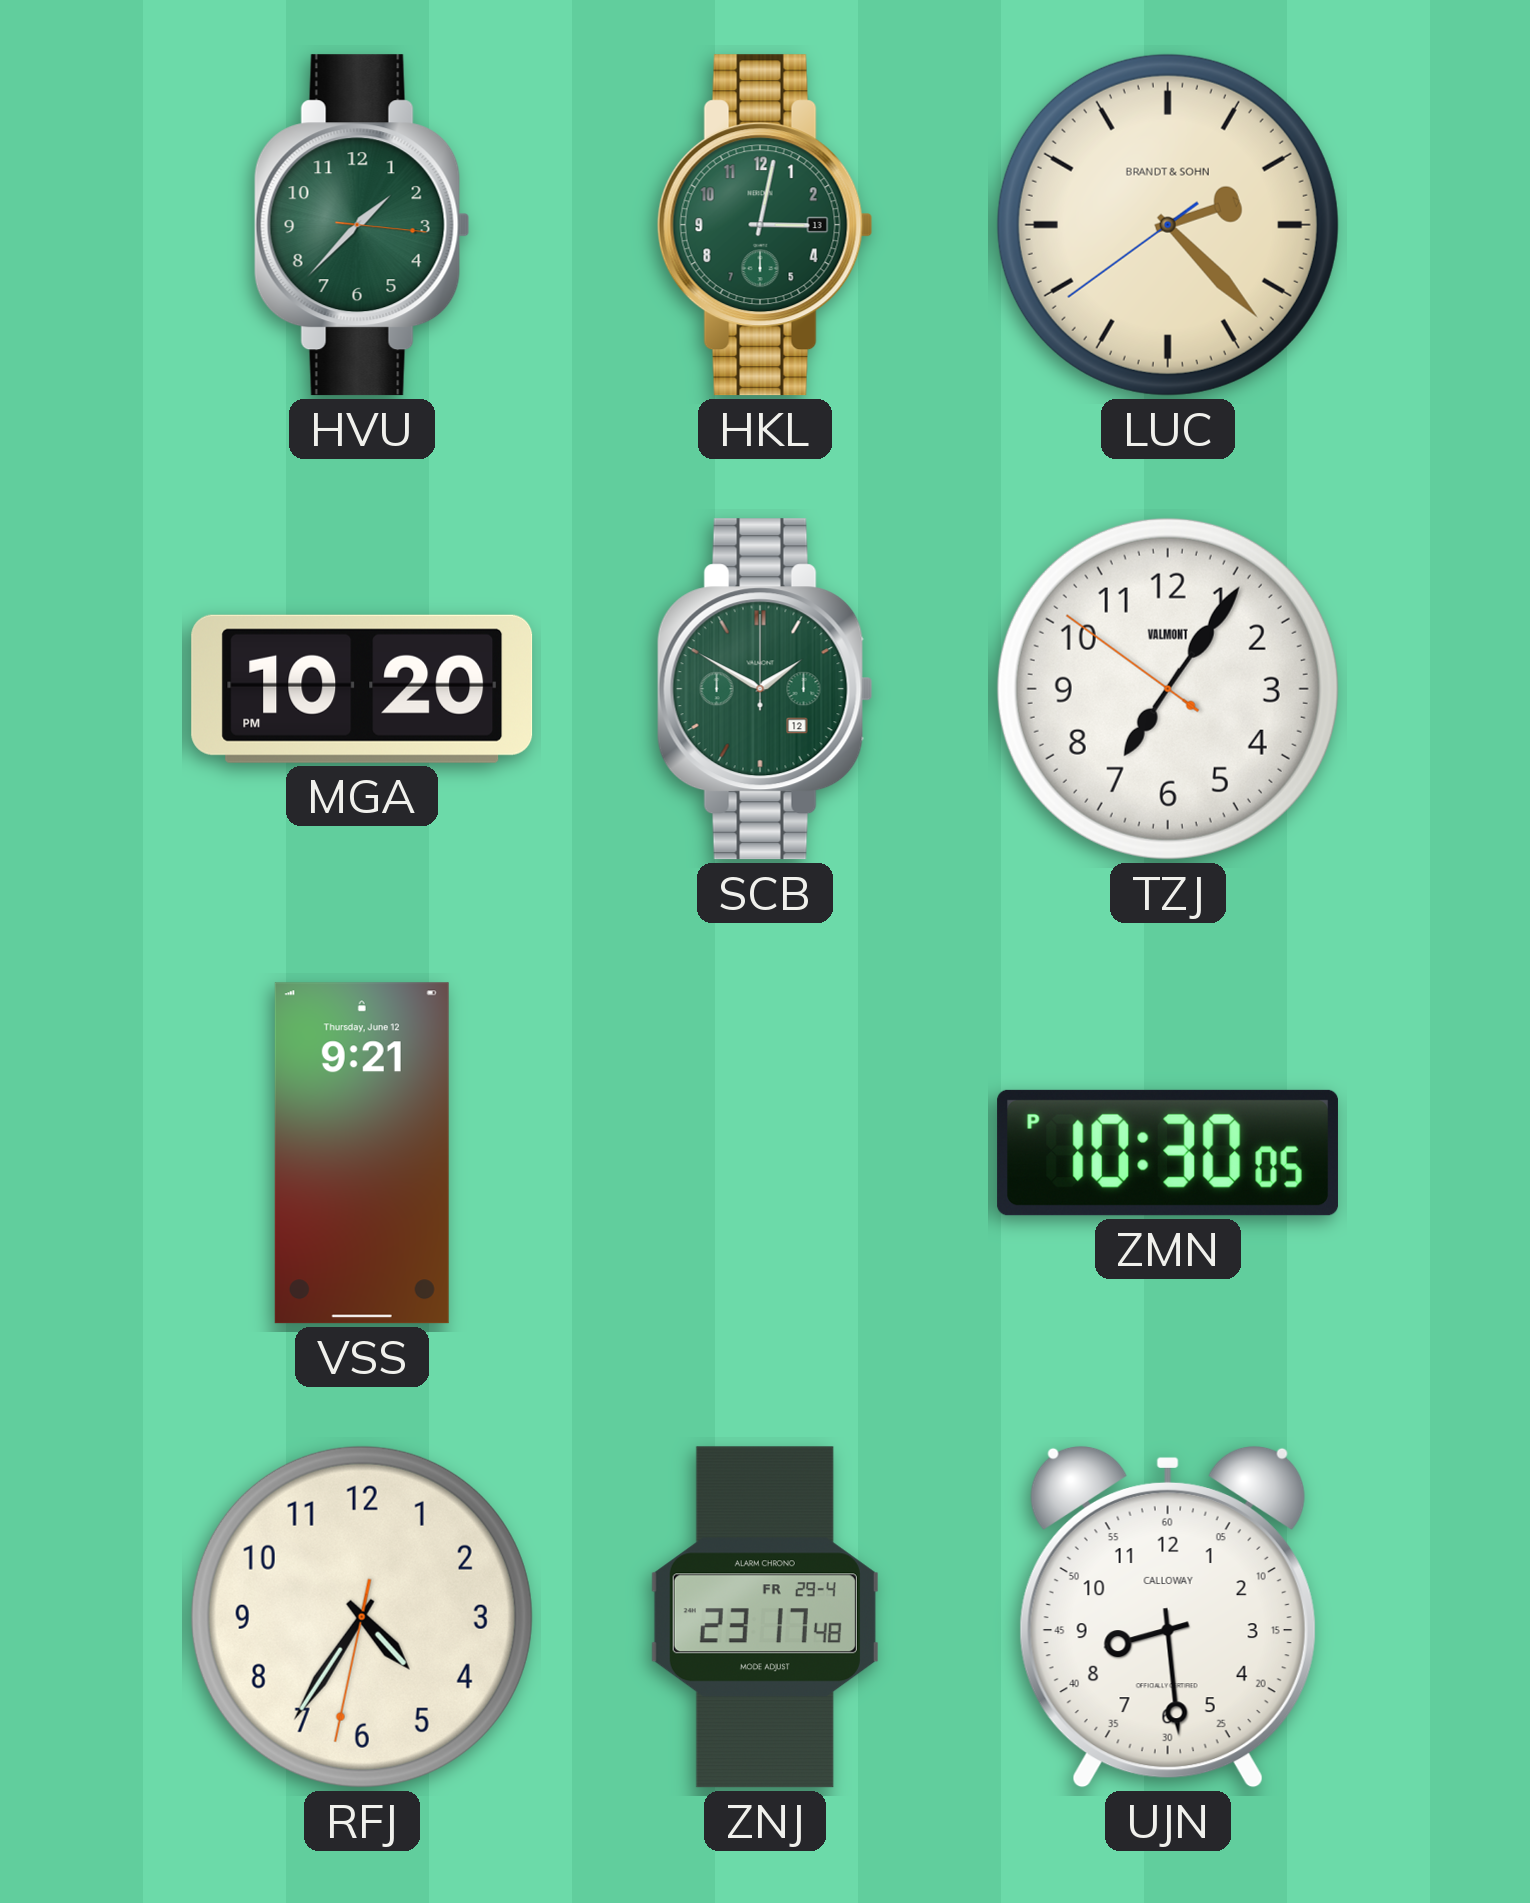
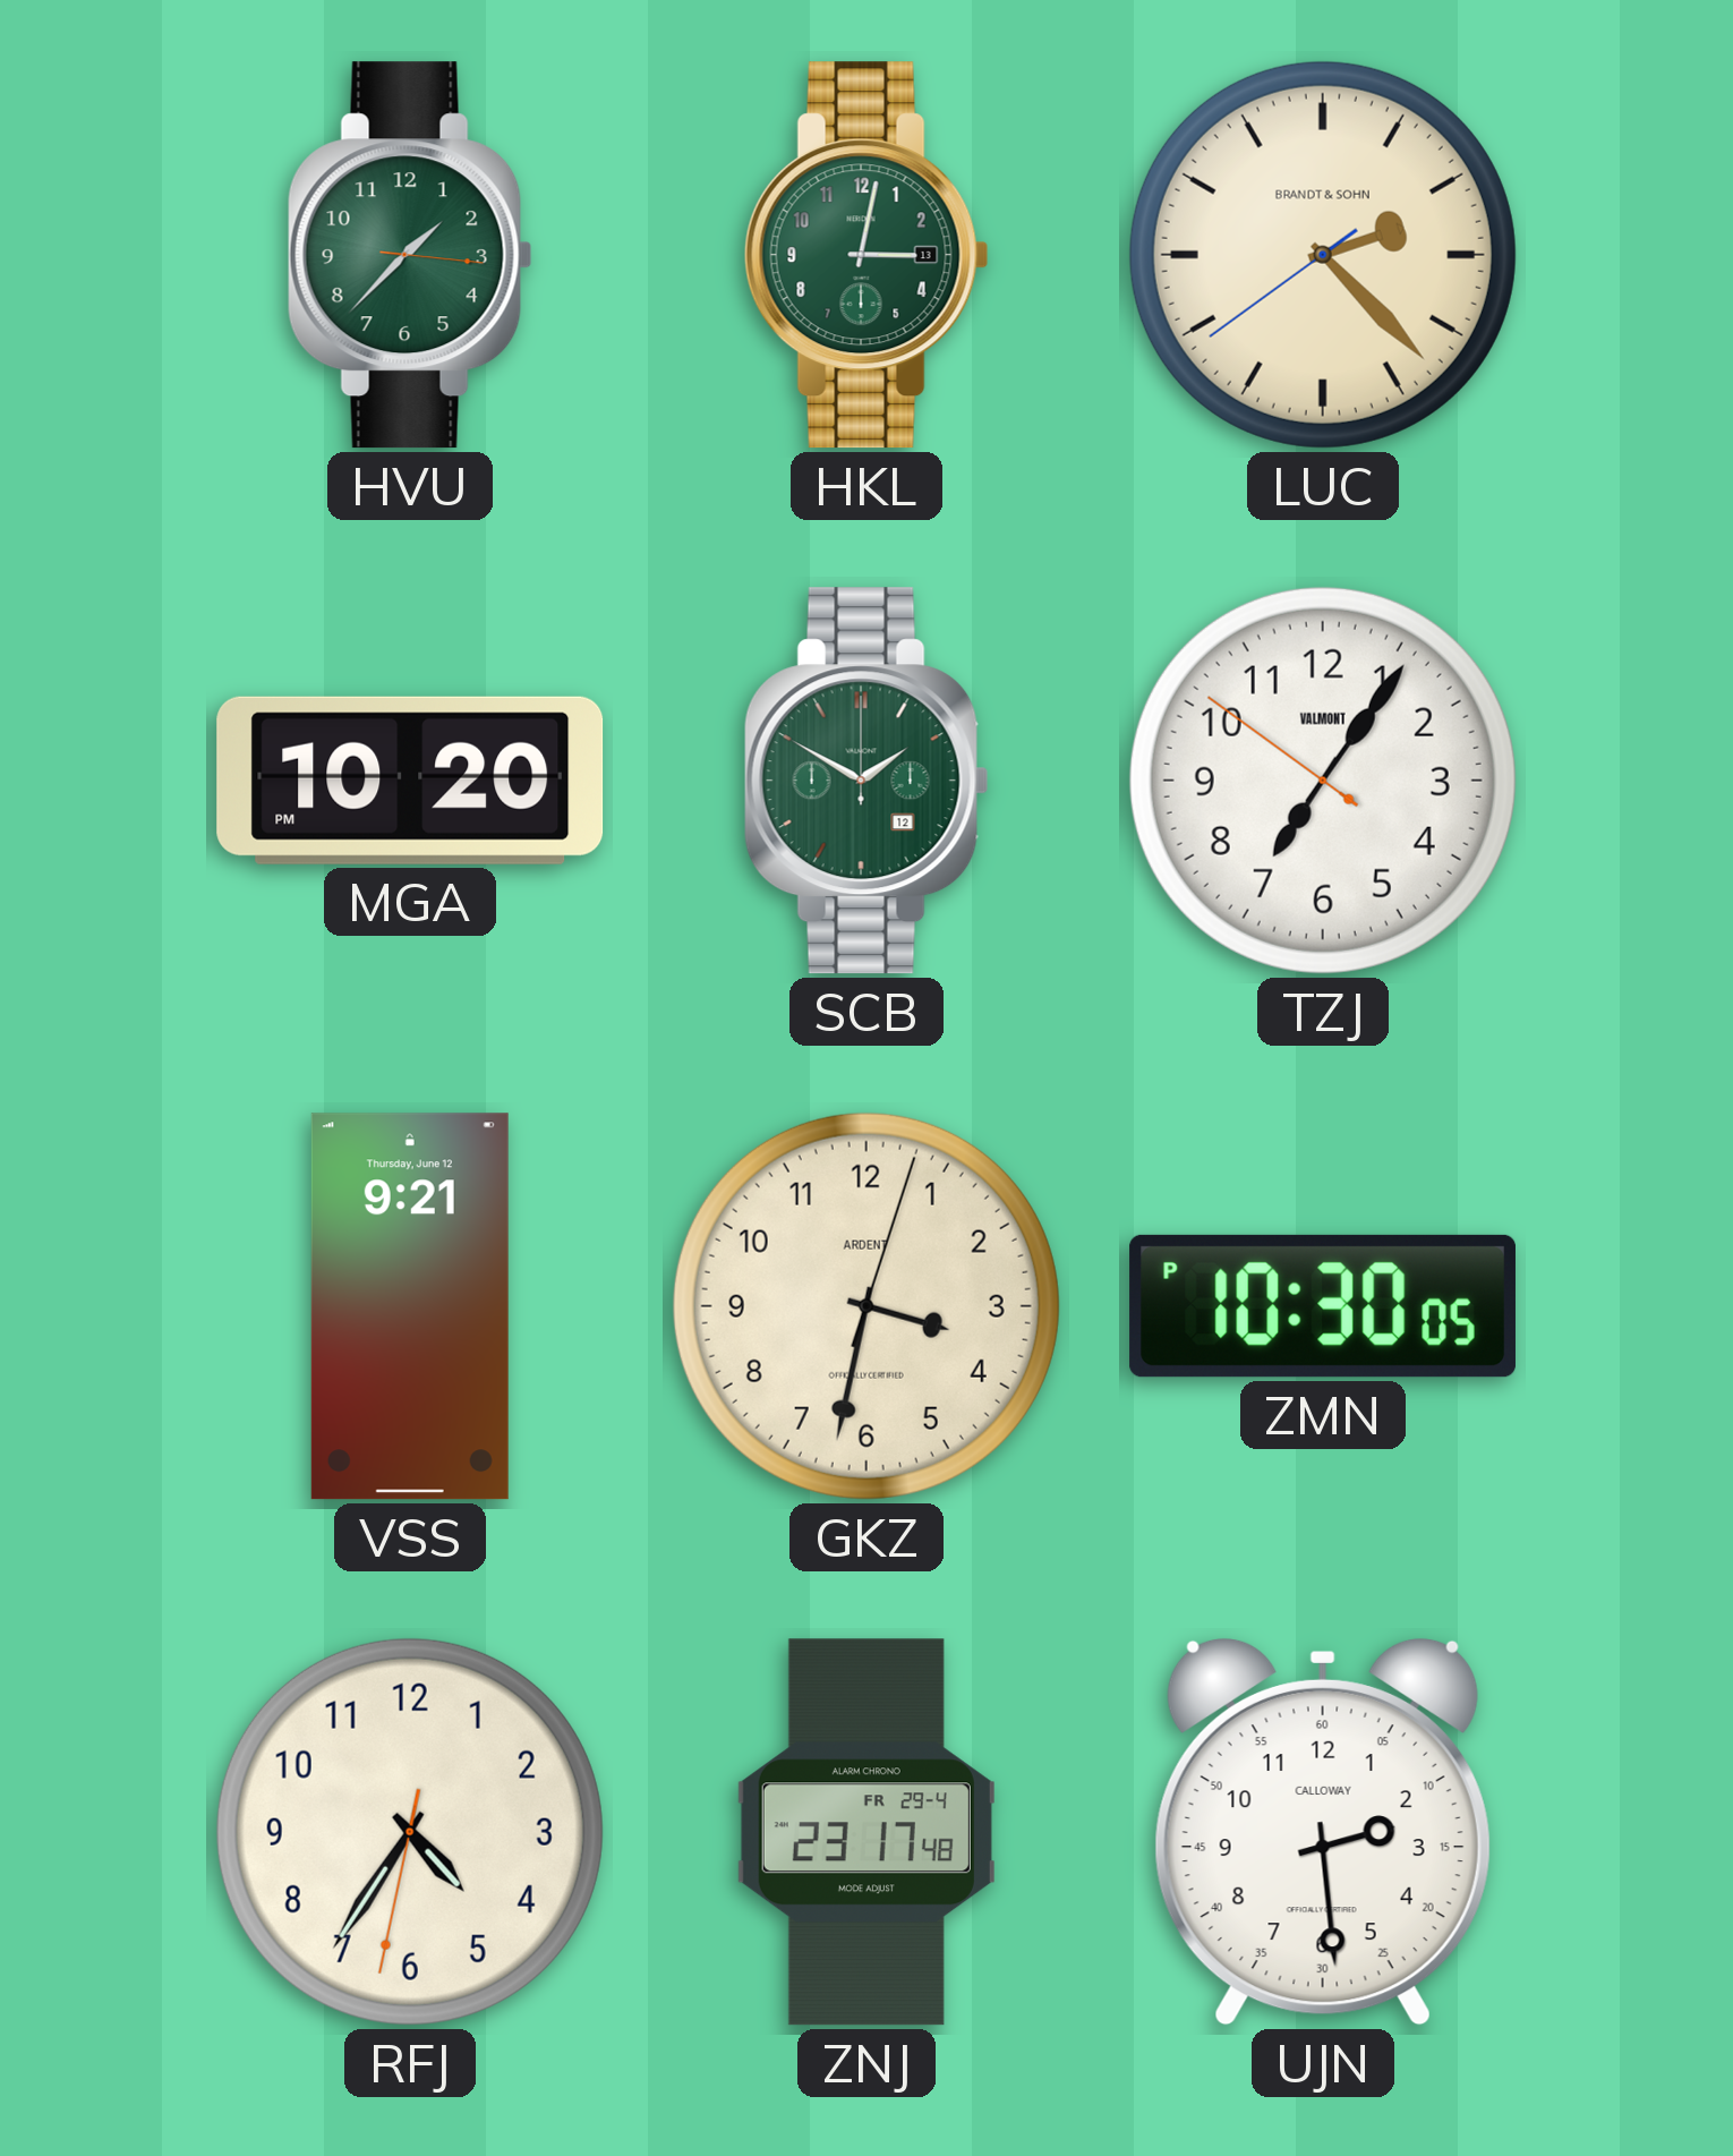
GKZ: none -> 3:32
UJN: 8:29 -> 2:29
